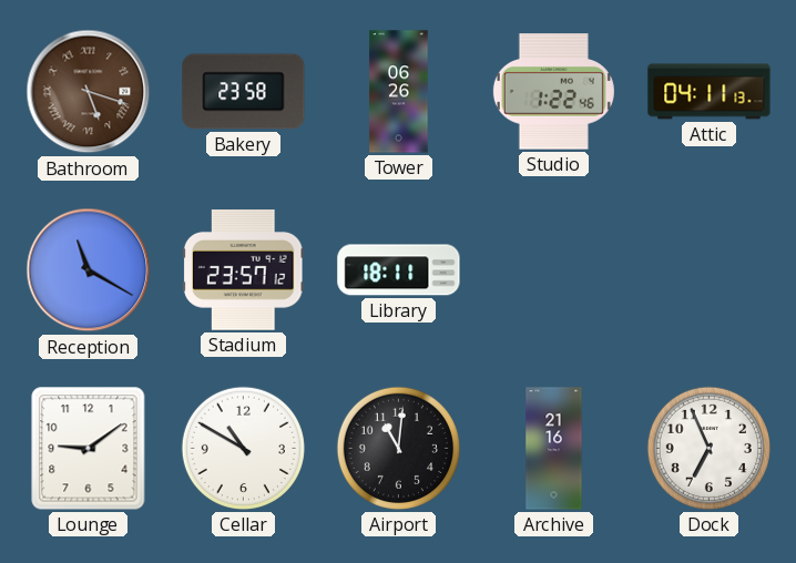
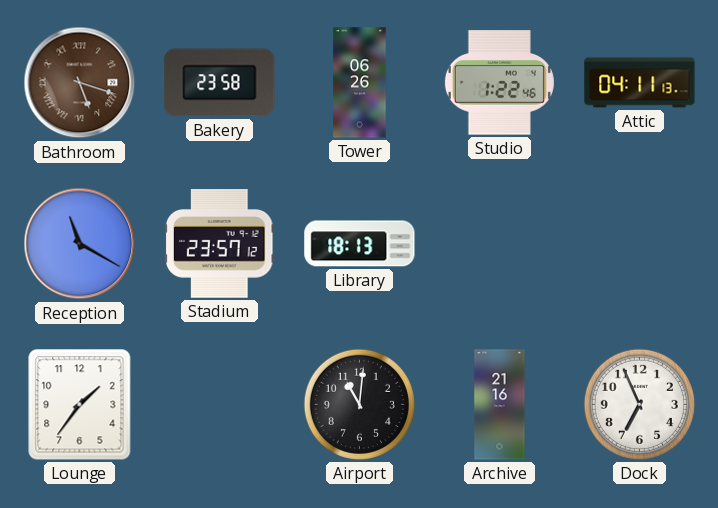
Library: 18:11 -> 18:13
Lounge: 9:09 -> 1:36
Cellar: 10:50 -> none
